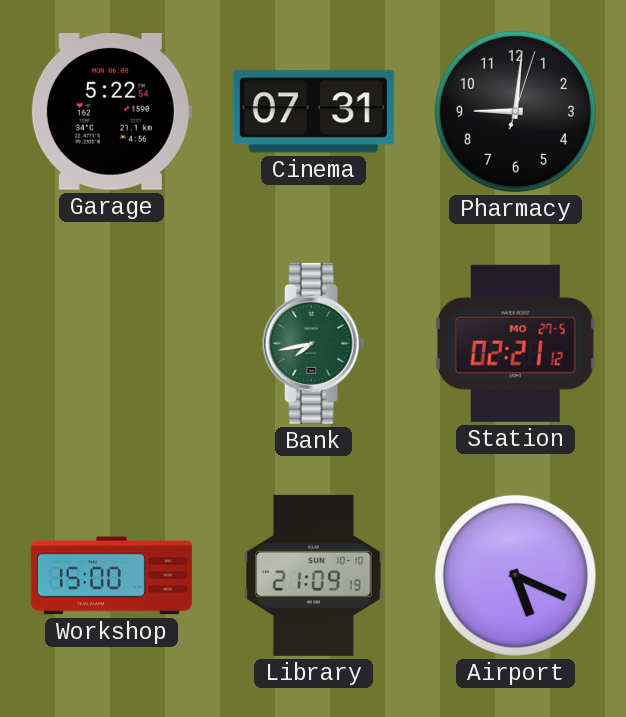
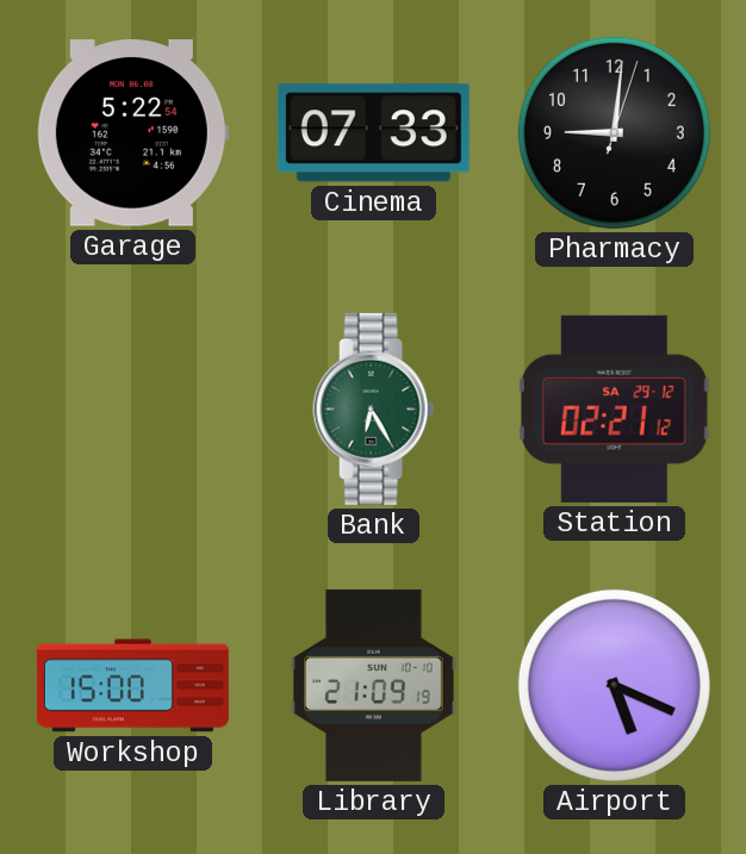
Cinema: 07:31 -> 07:33
Bank: 7:43 -> 6:25
Station date: MO 27-5 -> SA 29-12
